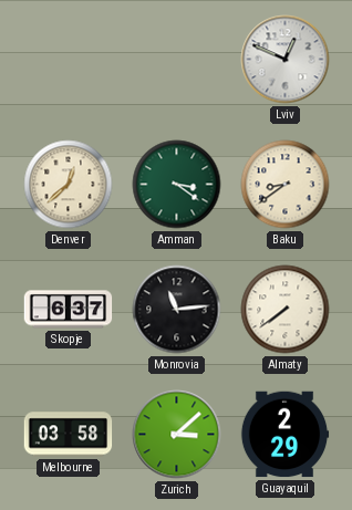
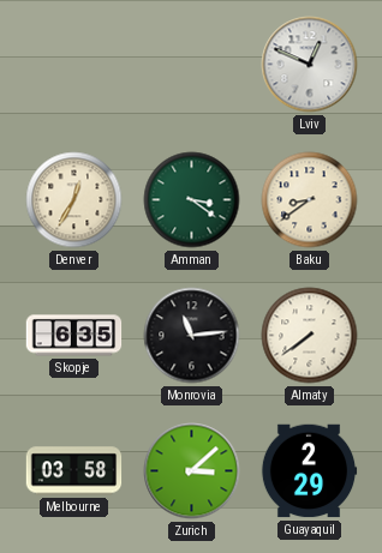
Denver: 12:38 -> 12:35
Skopje: 6:37 -> 6:35
